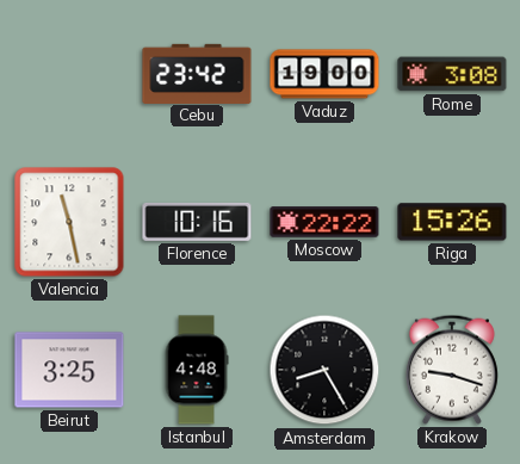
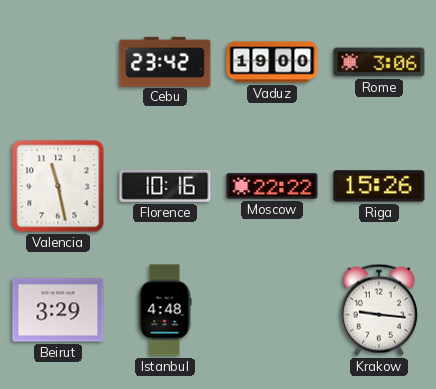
Rome: 3:08 -> 3:06
Beirut: 3:25 -> 3:29
Amsterdam: 8:25 -> none
Krakow: 9:18 -> 9:16
